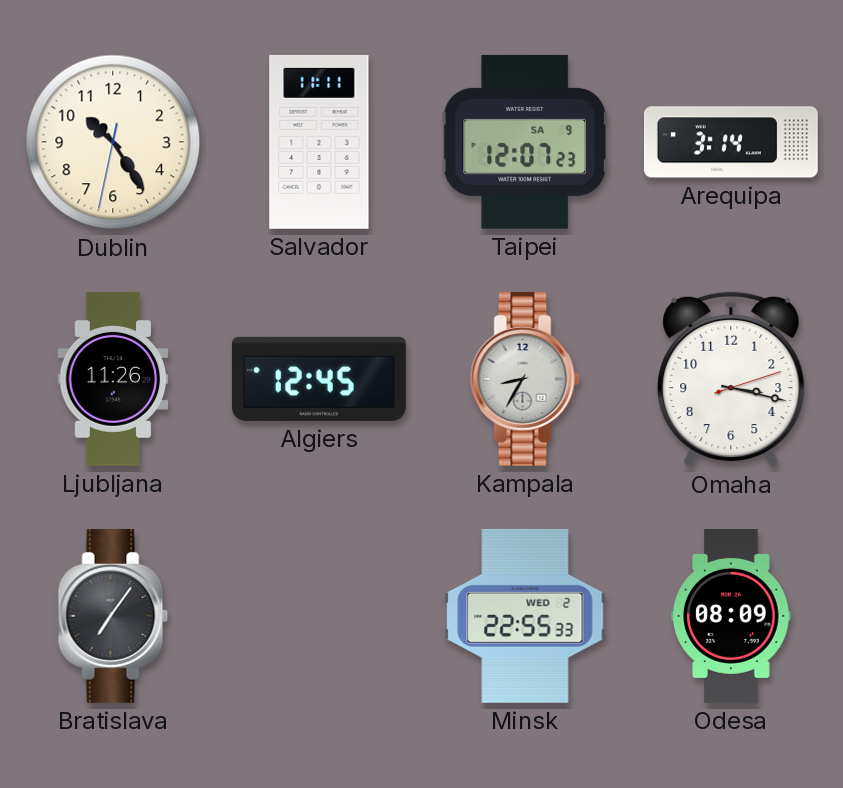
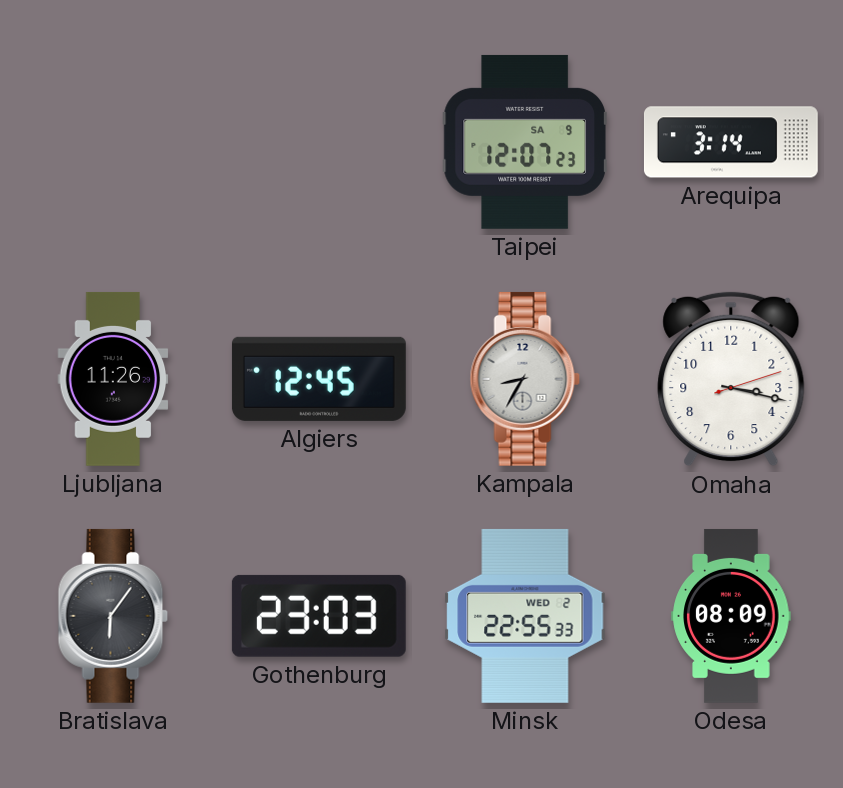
Dublin: 10:24 -> none
Salvador: 11:11 -> none
Bratislava: 7:06 -> 6:06
Gothenburg: none -> 23:03
